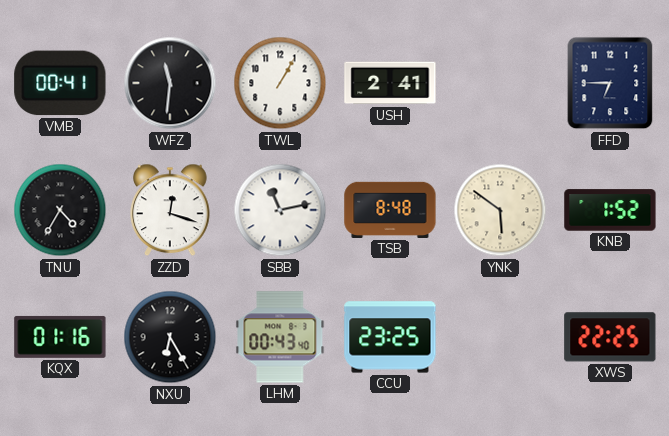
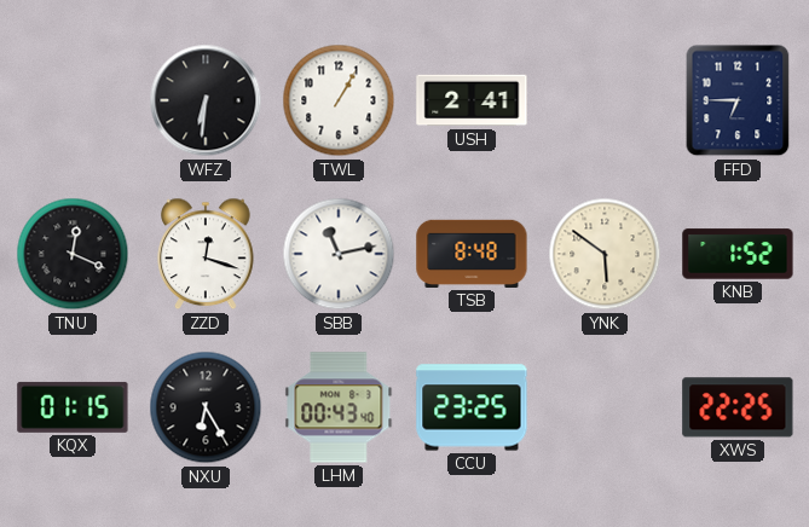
VMB: 00:41 -> none
WFZ: 11:31 -> 6:31
TNU: 4:35 -> 12:19
KQX: 01:16 -> 01:15
